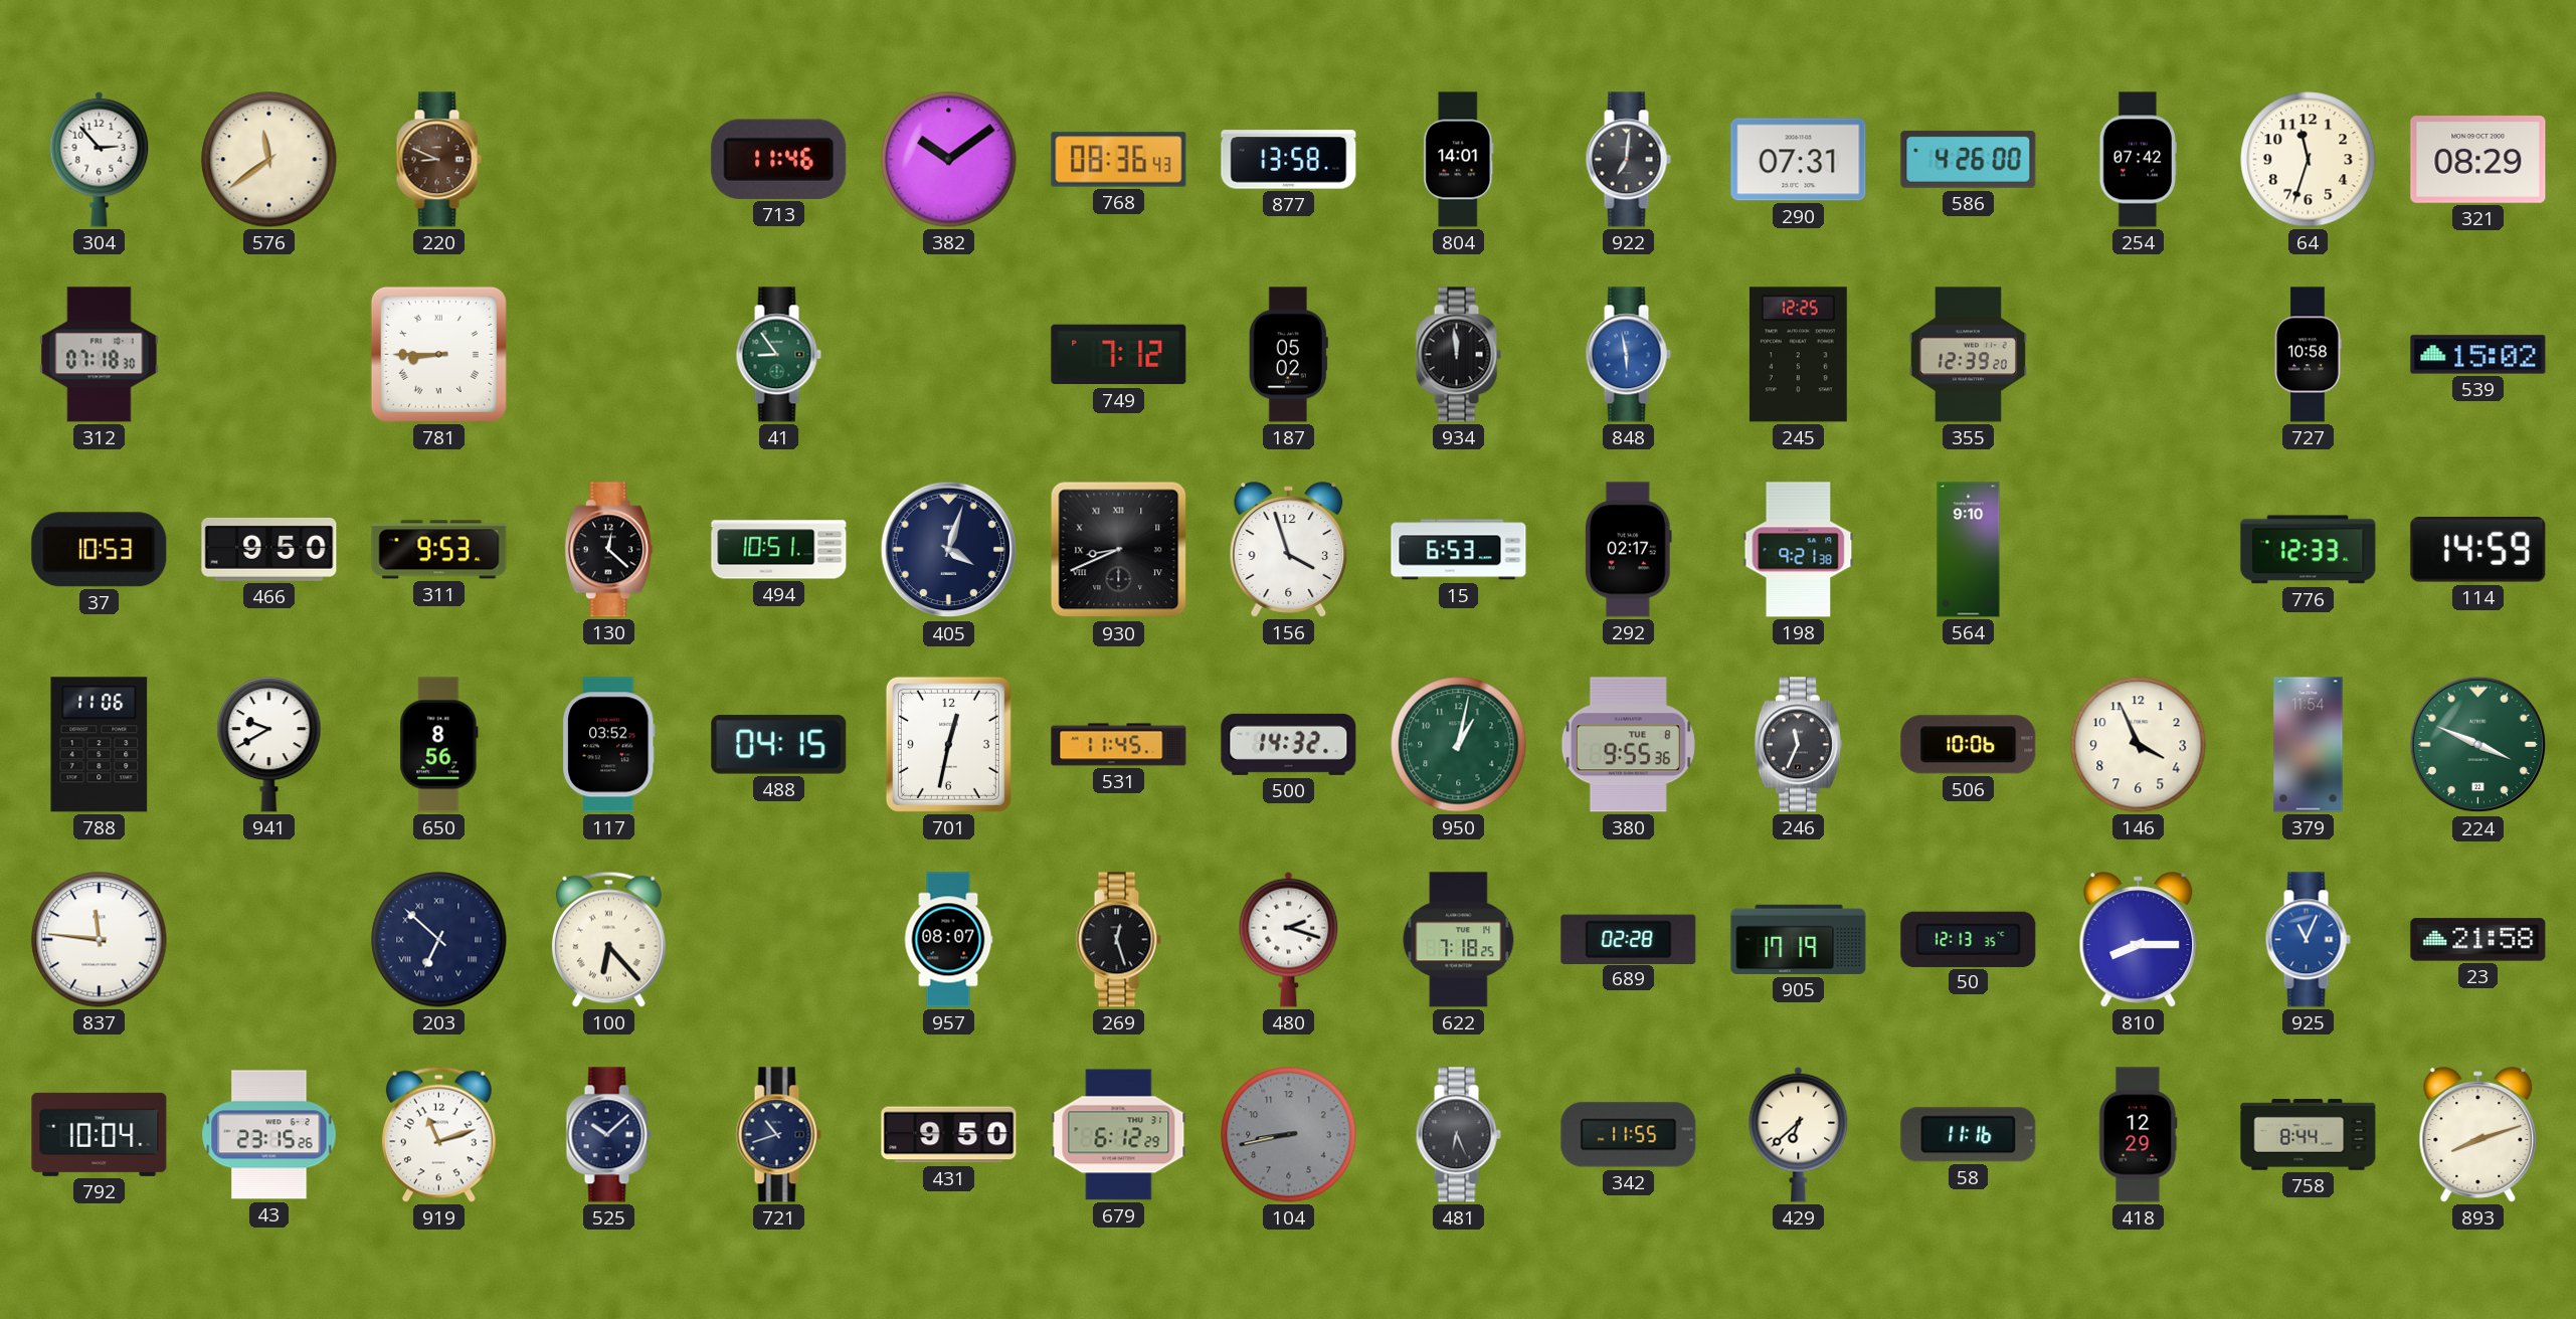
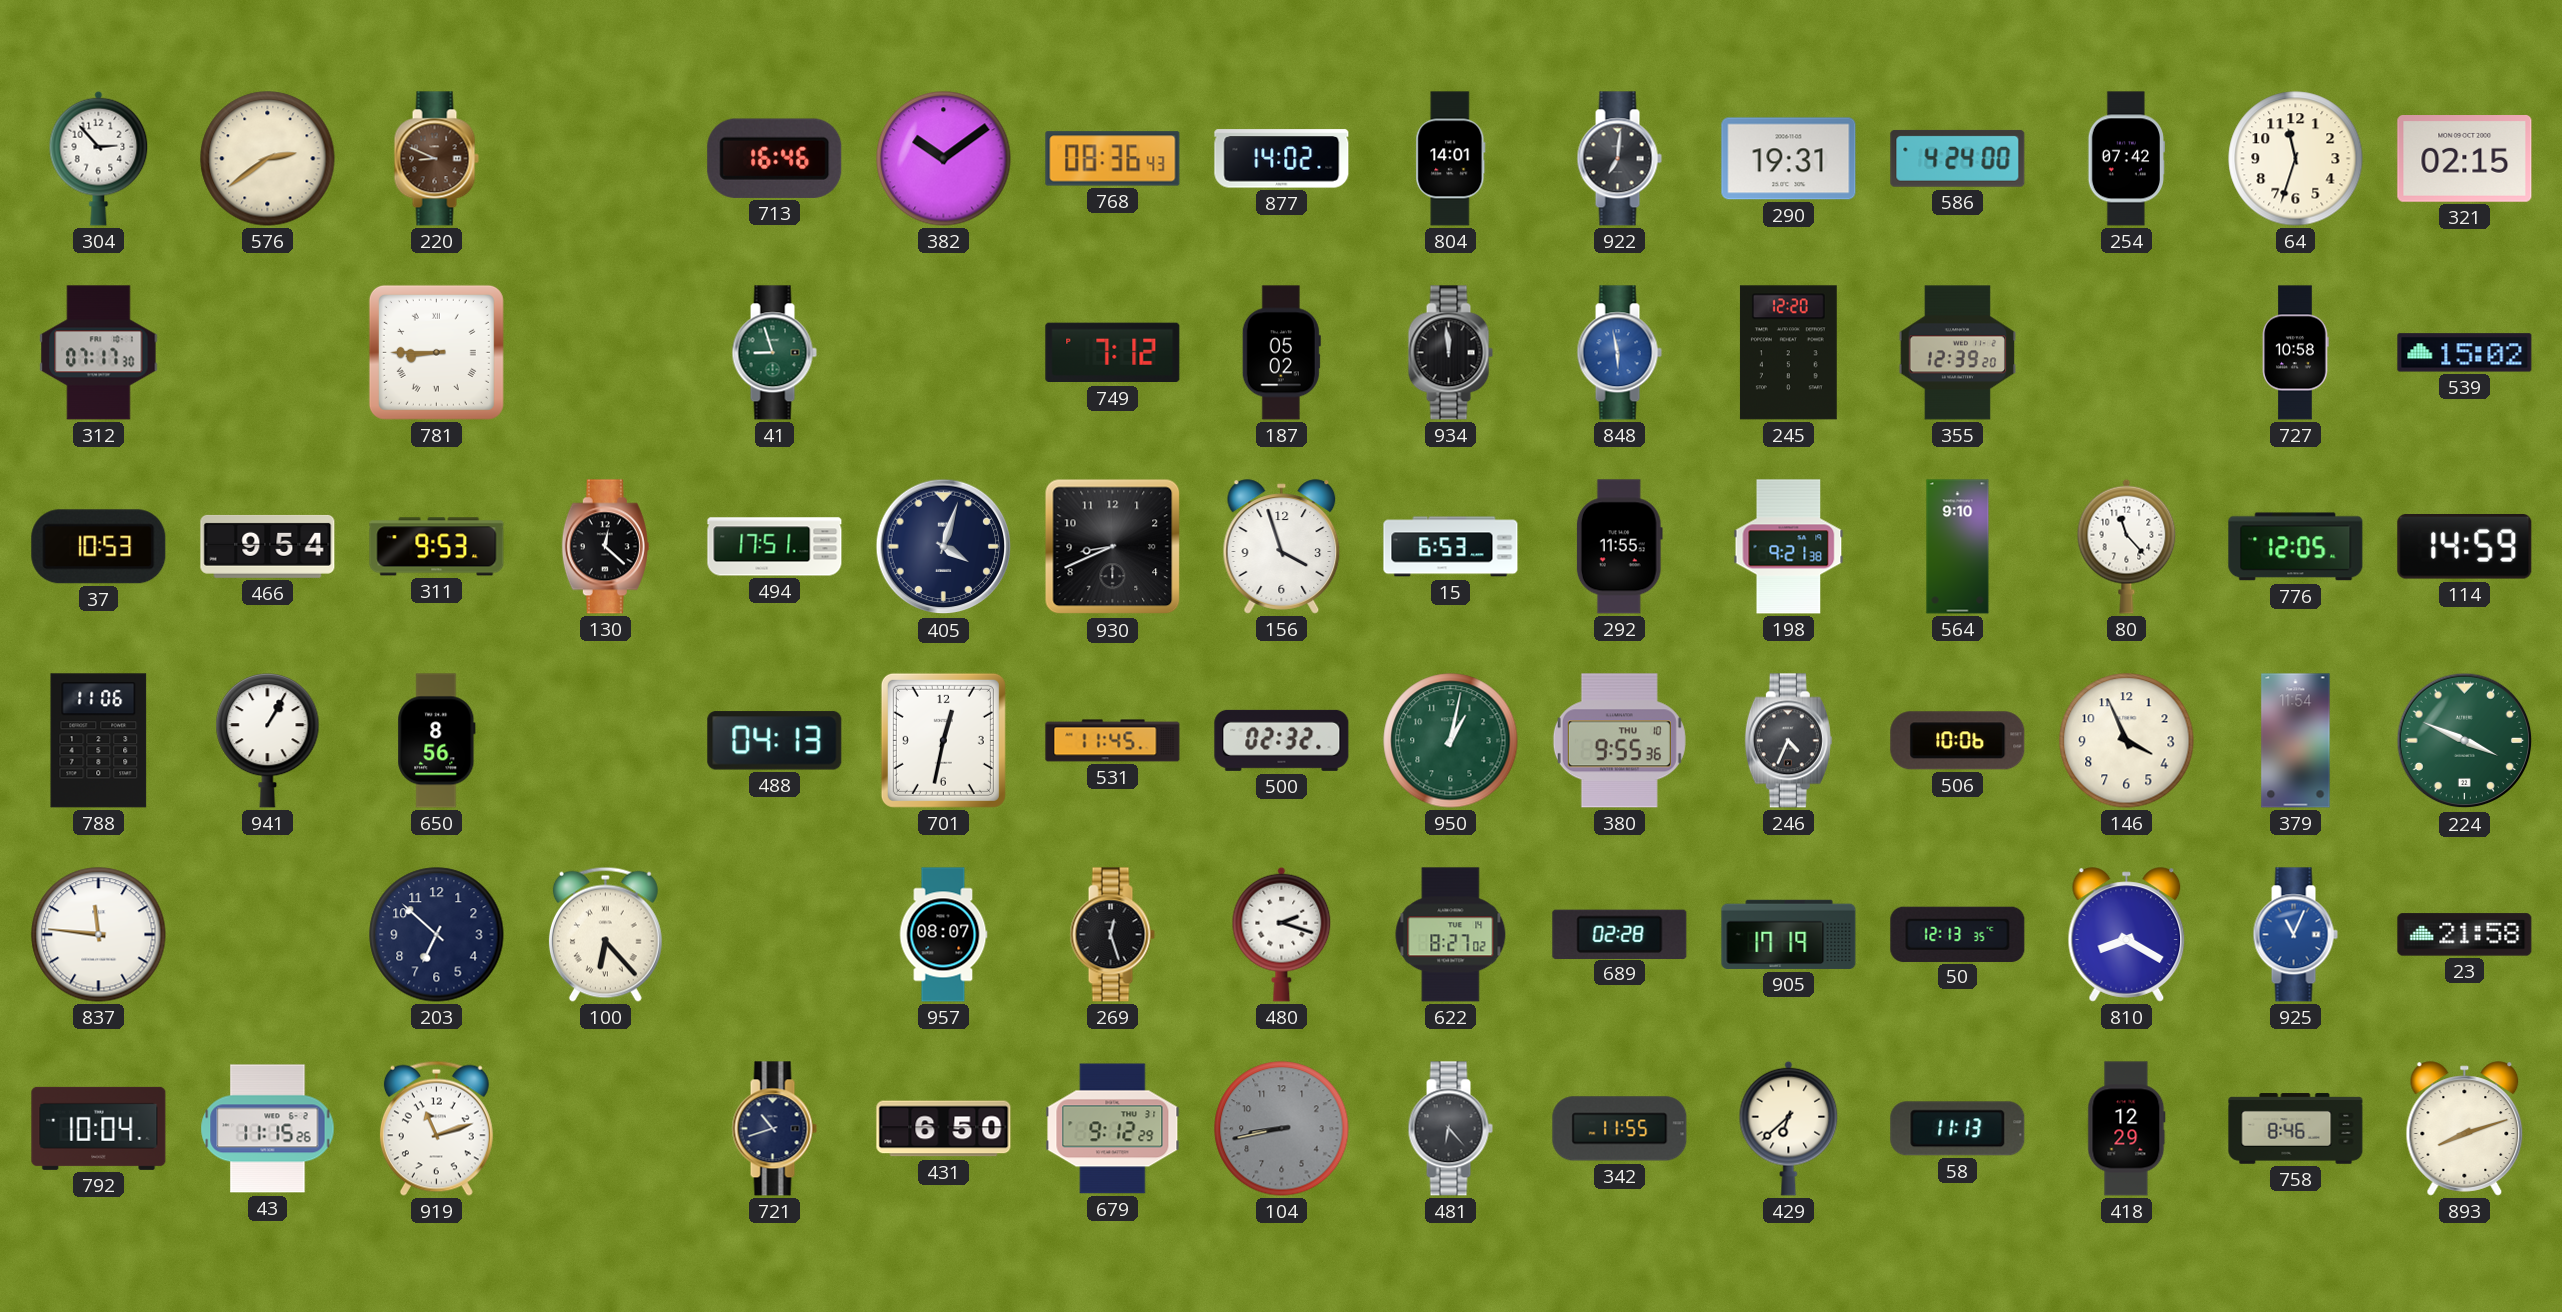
576: 11:39 -> 2:39
713: 11:46 -> 16:46
877: 13:58 -> 14:02
290: 07:31 -> 19:31
586: 4:26 -> 4:24
321: 08:29 -> 02:15
312: 07:18 -> 07:17
41: 8:54 -> 8:57
245: 12:25 -> 12:20
466: 9:50 -> 9:54
494: 10:51 -> 17:51
930 numerals: Roman -> Arabic
292: 02:17 -> 11:55
80: none -> 11:23
776: 12:33 -> 12:05
941: 9:40 -> 1:05
117: 03:52 -> none
488: 04:15 -> 04:13
500: 14:32 -> 02:32
380 date: TUE 8 -> THU 10
246: 11:34 -> 4:34
203 numerals: Roman -> Arabic
622: 7:18 -> 8:27
810: 8:15 -> 8:20
43: 23:15 -> 11:15
525: 10:08 -> none
431: 9:50 -> 6:50
679: 6:12 -> 9:12
481: 6:26 -> 6:23
58: 11:16 -> 11:13
758: 8:44 -> 8:46
